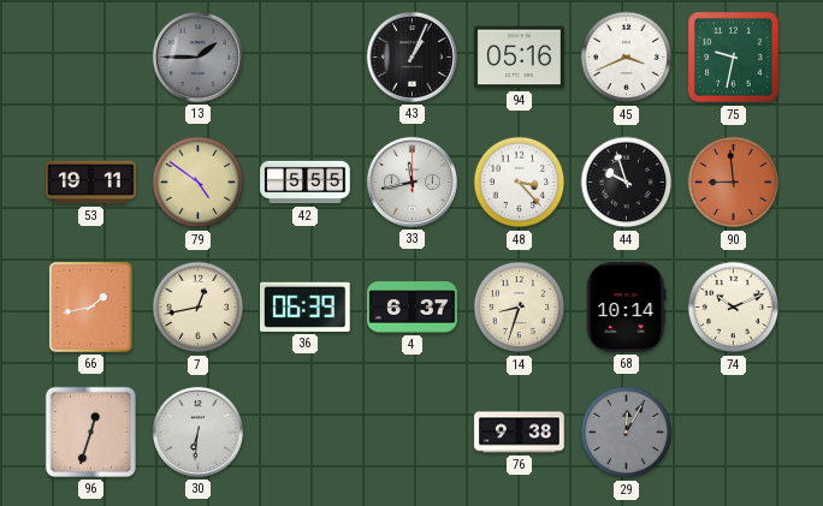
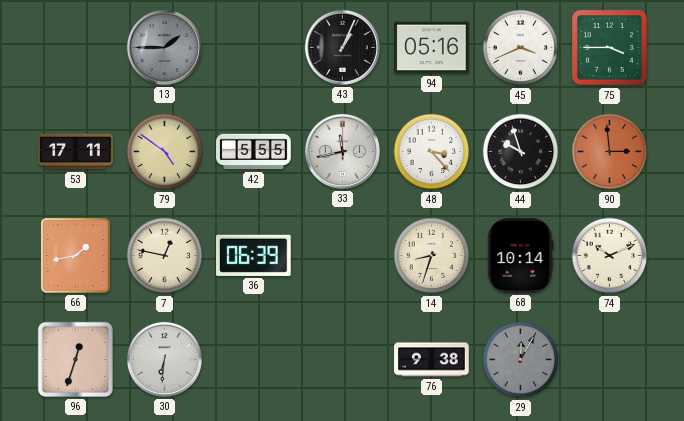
75: 9:32 -> 3:45
53: 19:11 -> 17:11
90: 8:59 -> 2:59
7: 12:43 -> 12:47
4: 6:37 -> none
